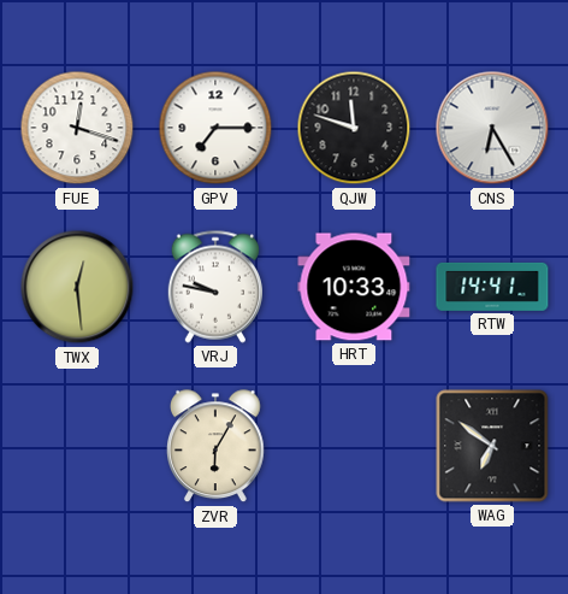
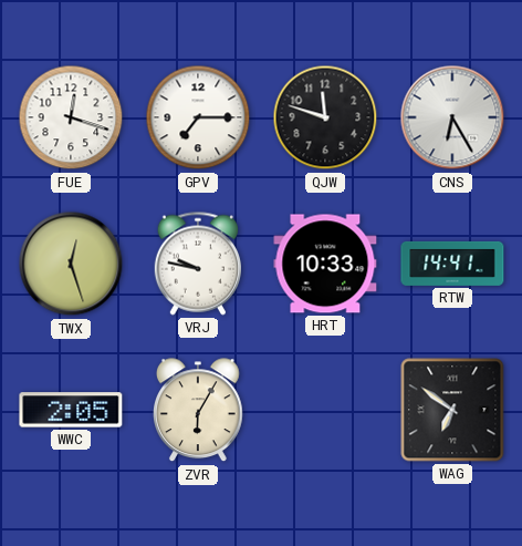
TWX: 12:29 -> 12:27
WWC: none -> 2:05
